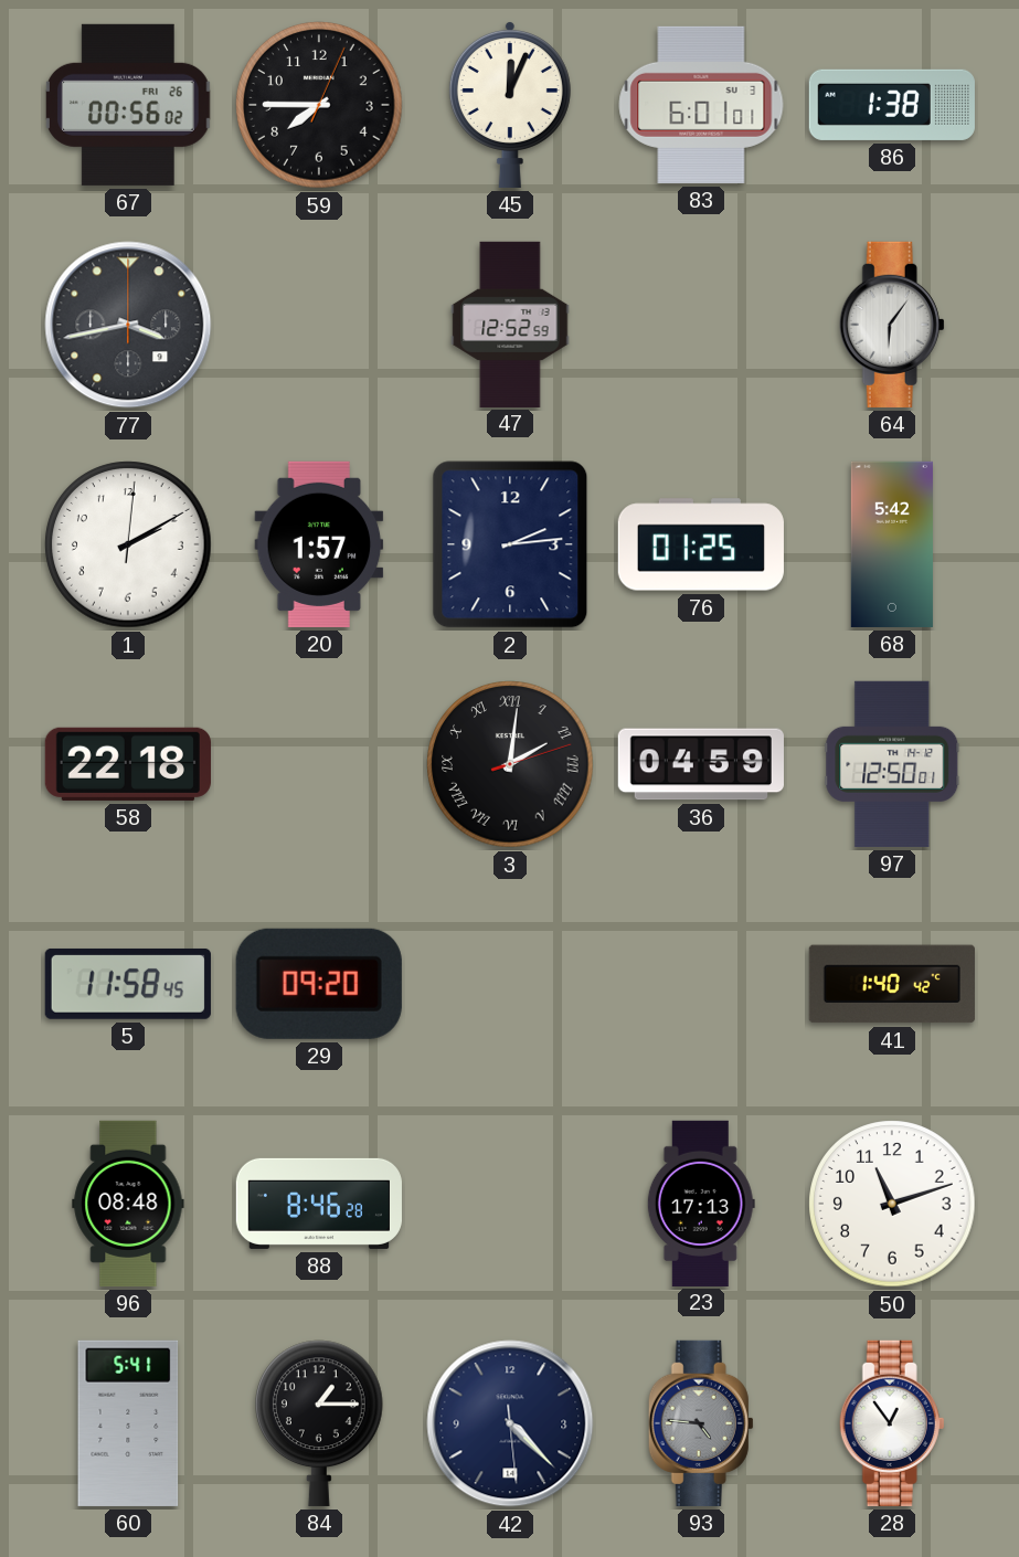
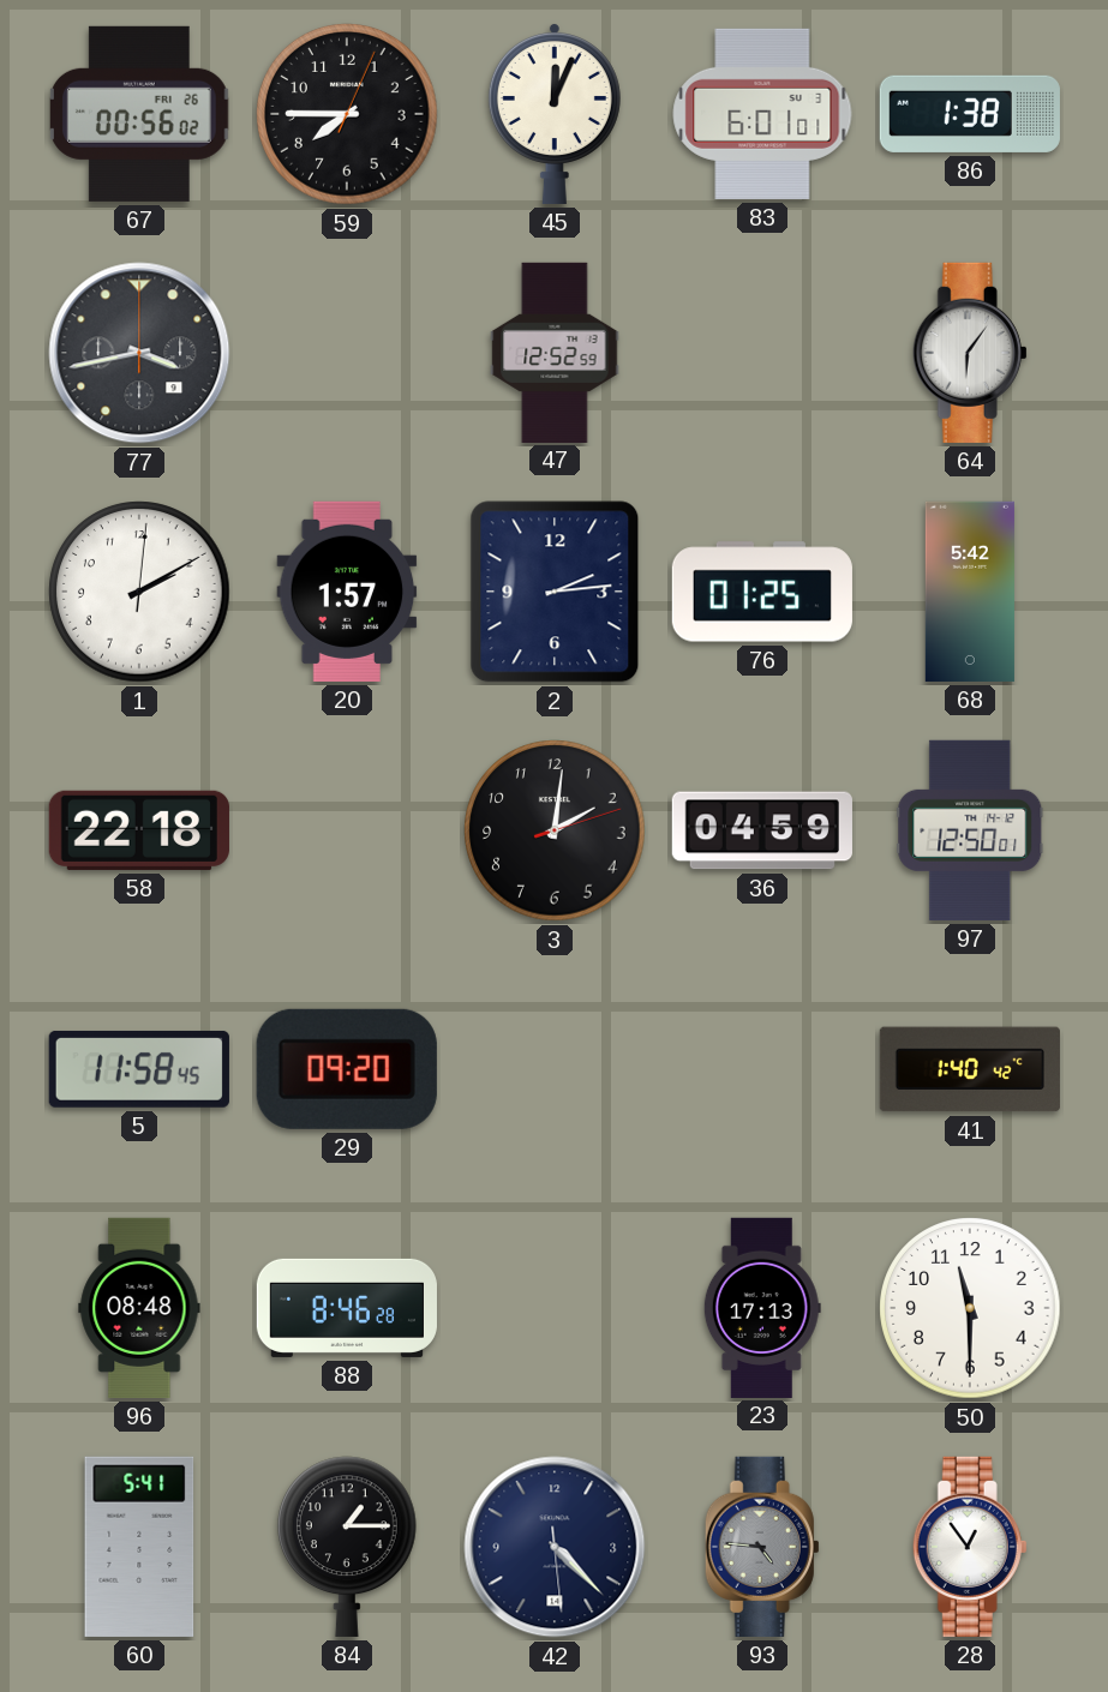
3 numerals: Roman -> Arabic
50: 11:12 -> 11:30
